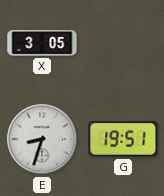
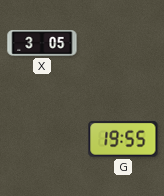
E: 8:33 -> none
G: 19:51 -> 19:55
